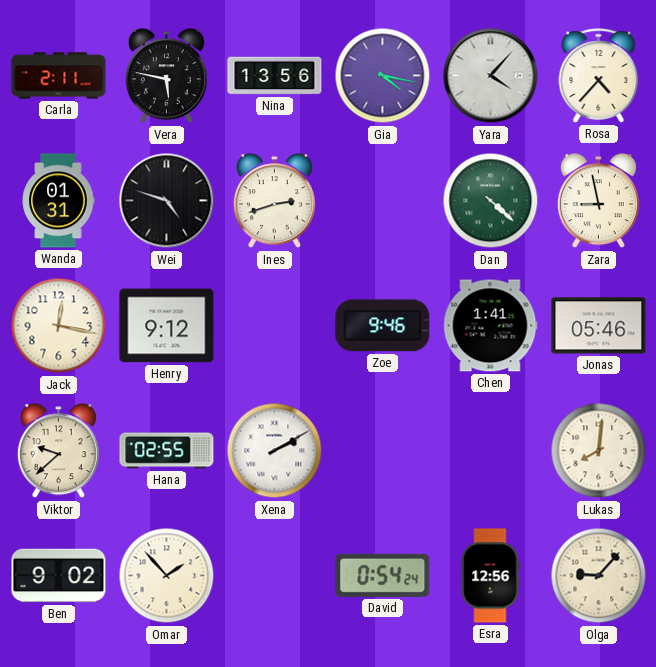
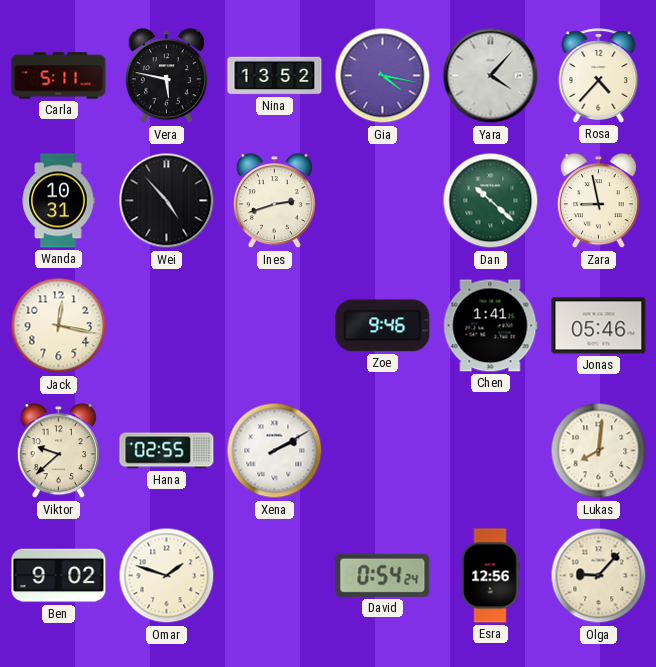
Carla: 2:11 -> 5:11
Nina: 13:56 -> 13:52
Wanda: 01:31 -> 10:31
Wei: 4:48 -> 4:53
Dan: 4:22 -> 10:22
Henry: 9:12 -> none
Omar: 1:53 -> 1:48
